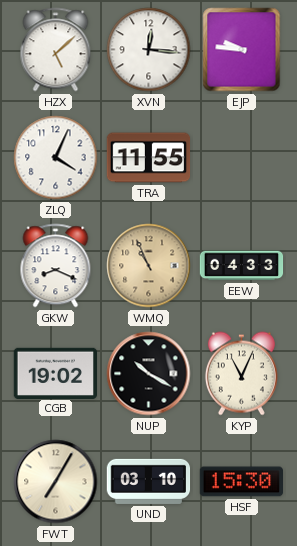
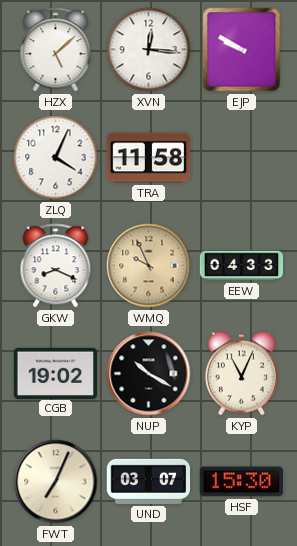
EJP: 9:46 -> 9:50
TRA: 11:55 -> 11:58
WMQ: 10:56 -> 9:56
FWT: 7:05 -> 7:04
UND: 03:10 -> 03:07
